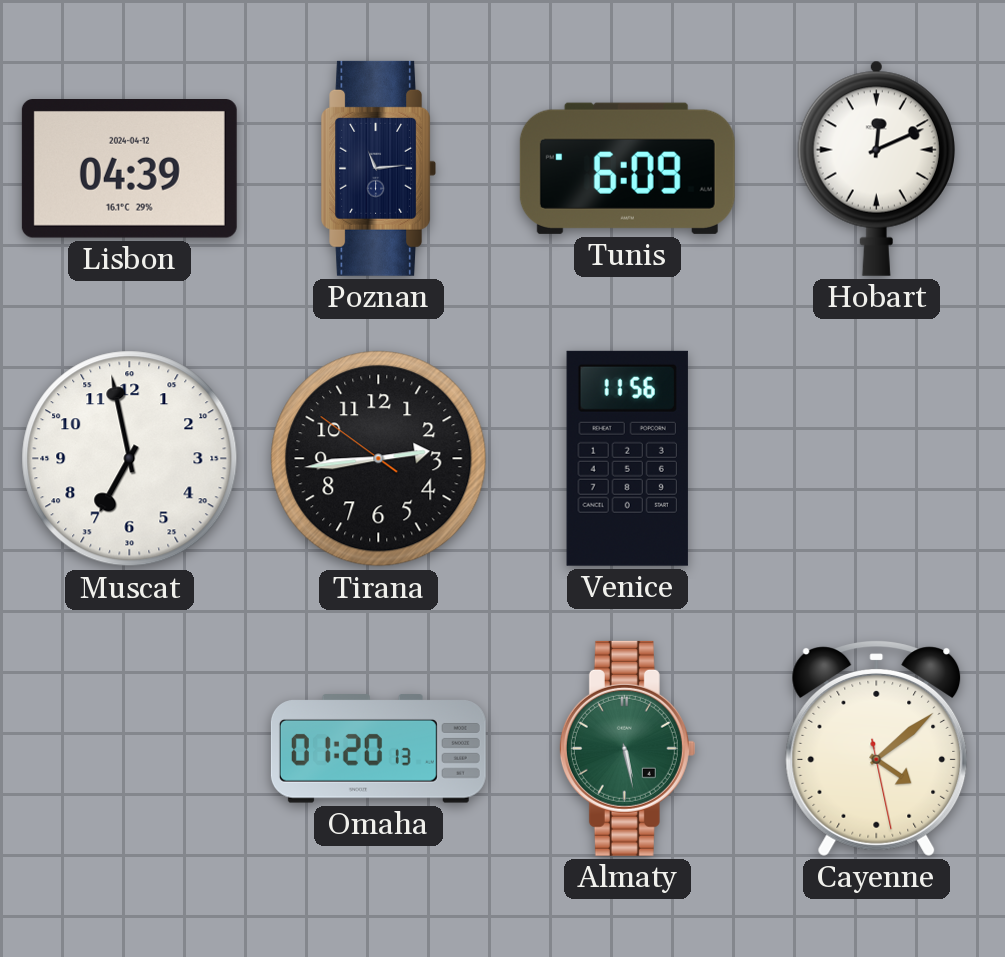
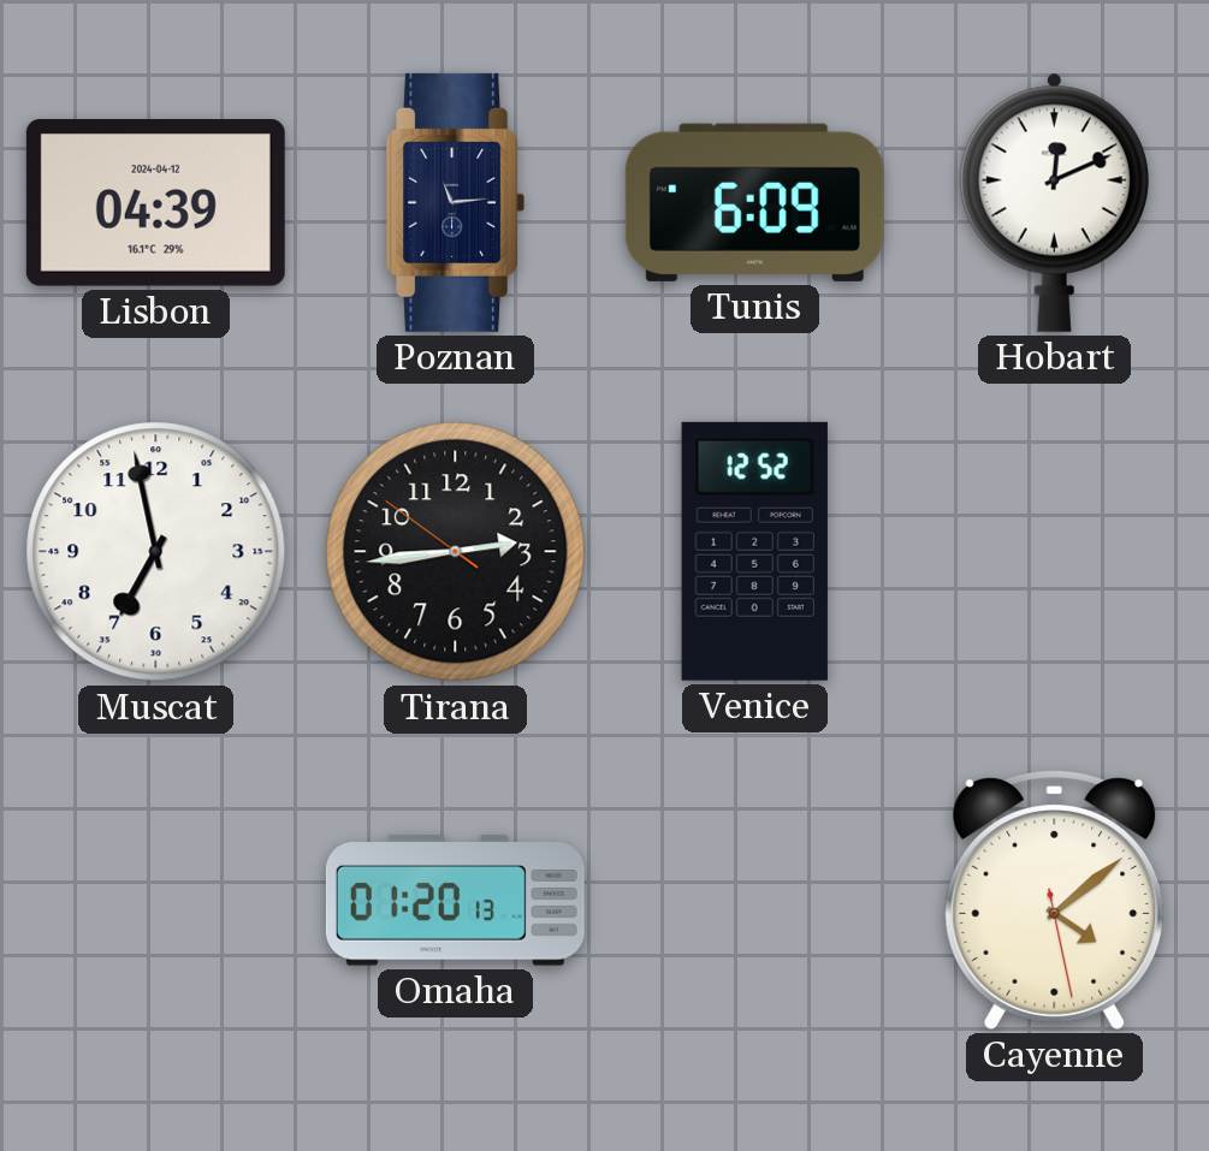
Venice: 11:56 -> 12:52
Almaty: 5:28 -> none
